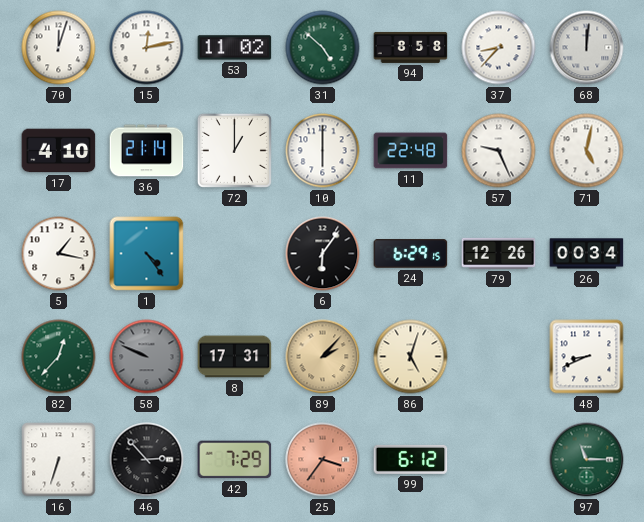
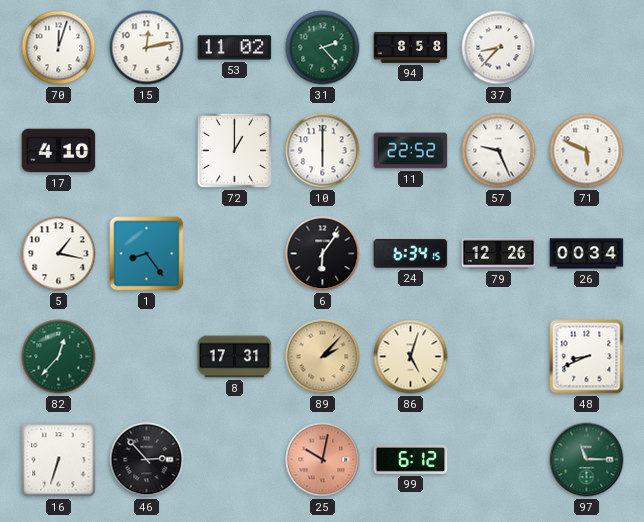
31: 4:52 -> 2:23
68: 12:01 -> none
36: 21:14 -> none
11: 22:48 -> 22:52
71: 5:02 -> 5:49
1: 4:24 -> 8:24
24: 6:29 -> 6:34
58: 9:49 -> none
42: 7:29 -> none
25: 3:36 -> 10:02
